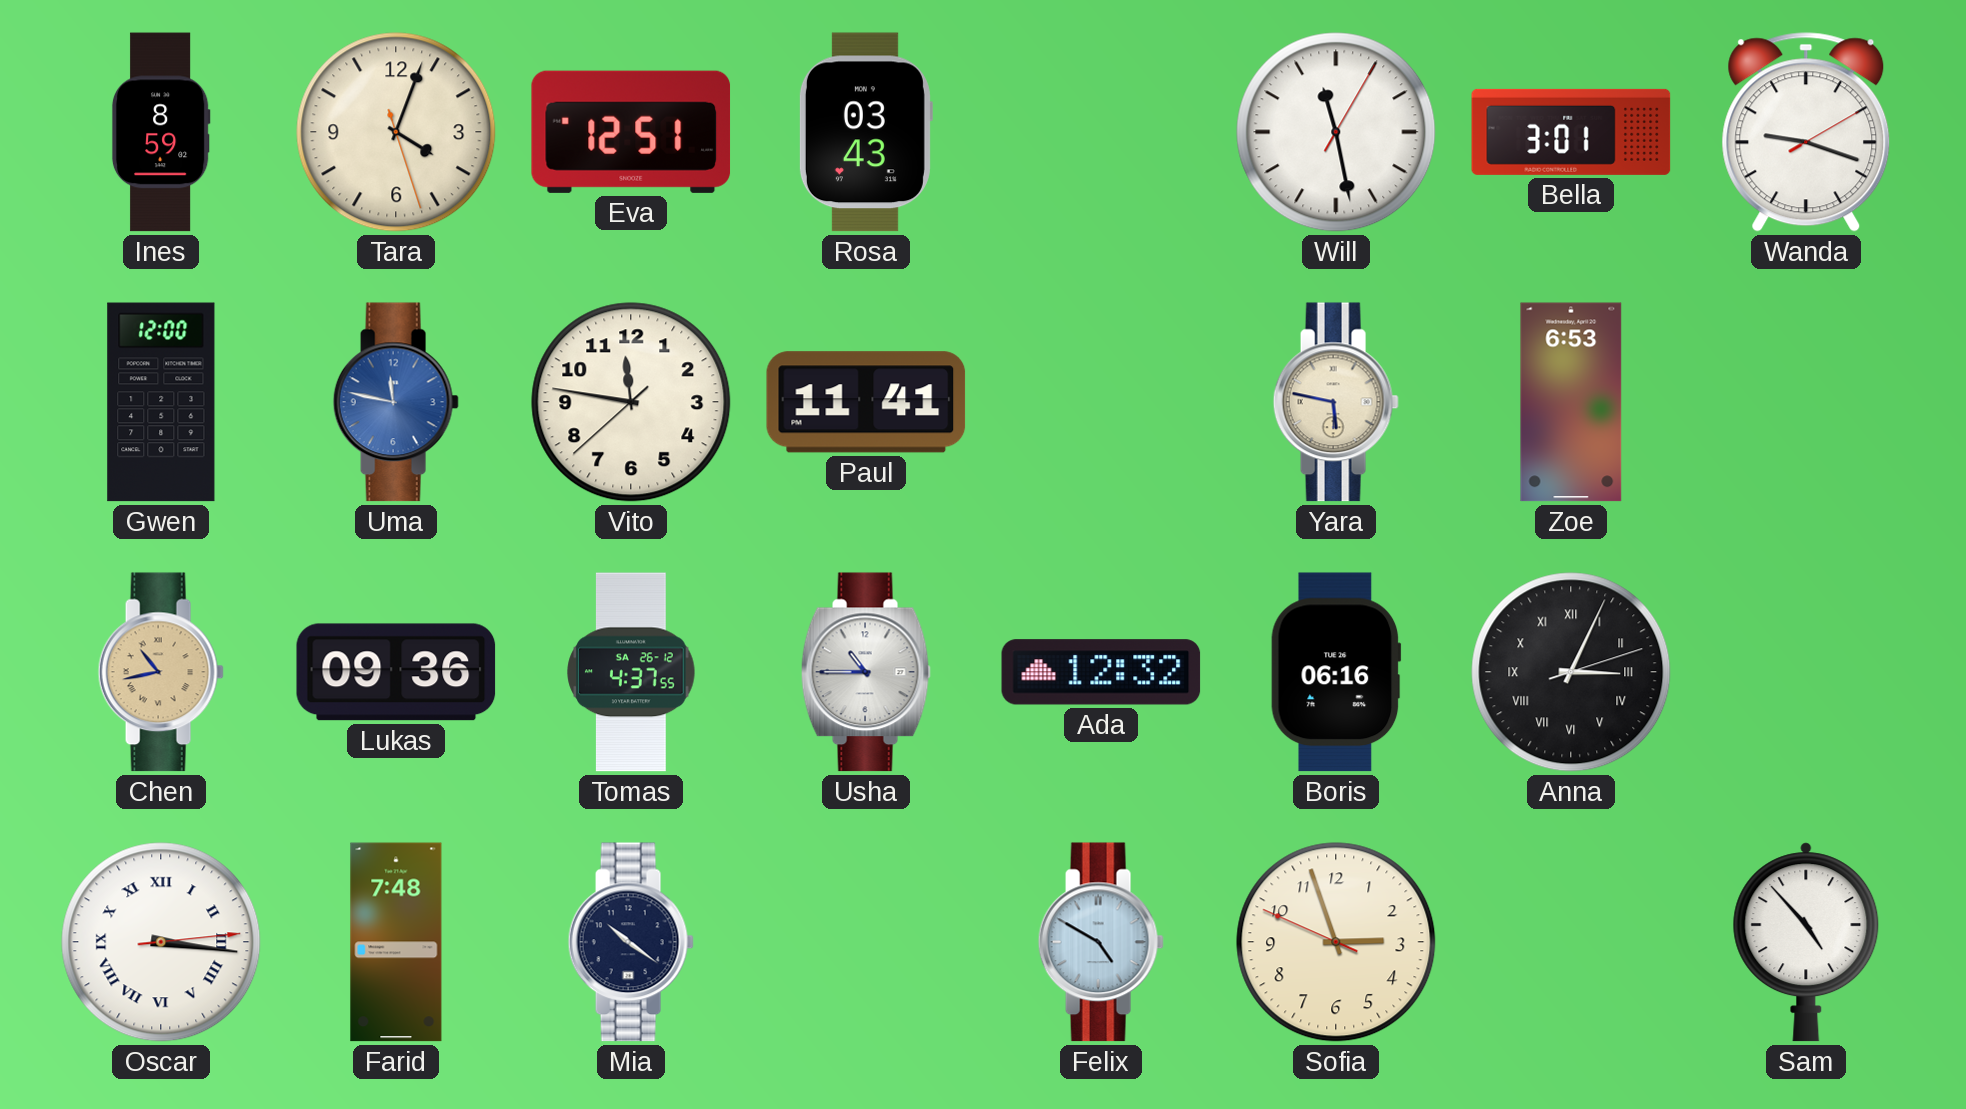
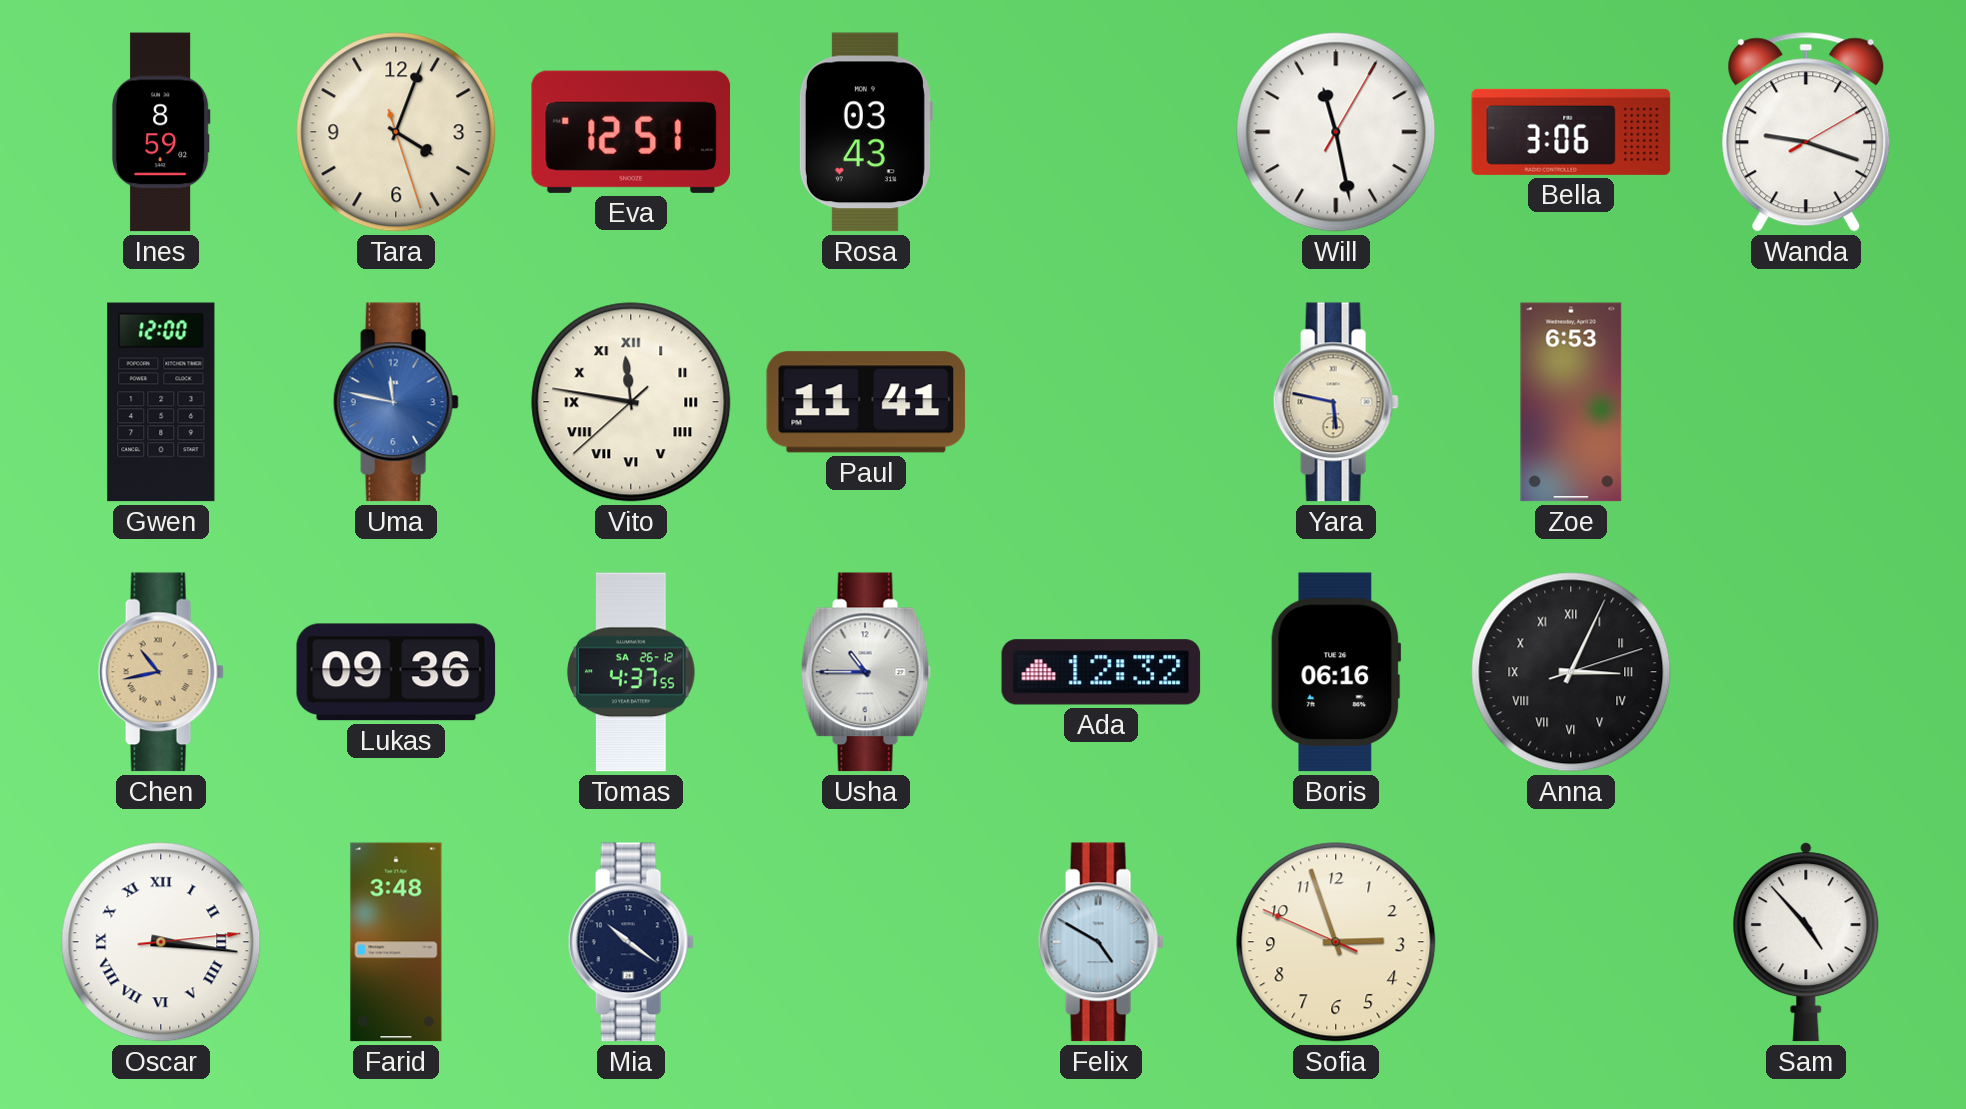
Bella: 3:01 -> 3:06
Vito numerals: Arabic -> Roman
Farid: 7:48 -> 3:48
